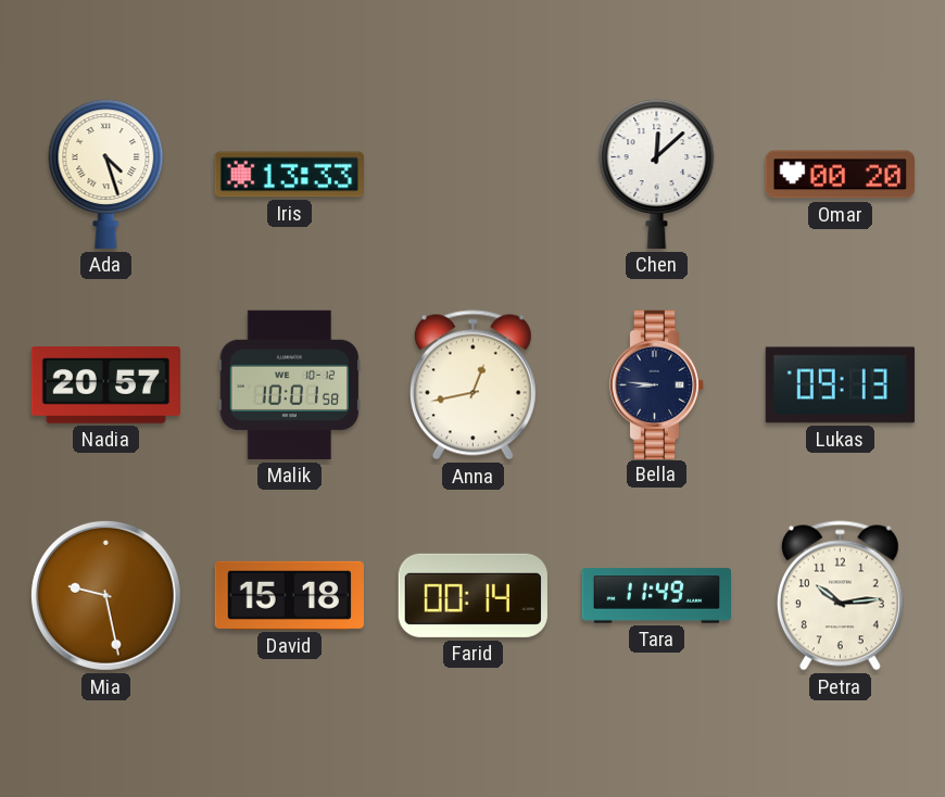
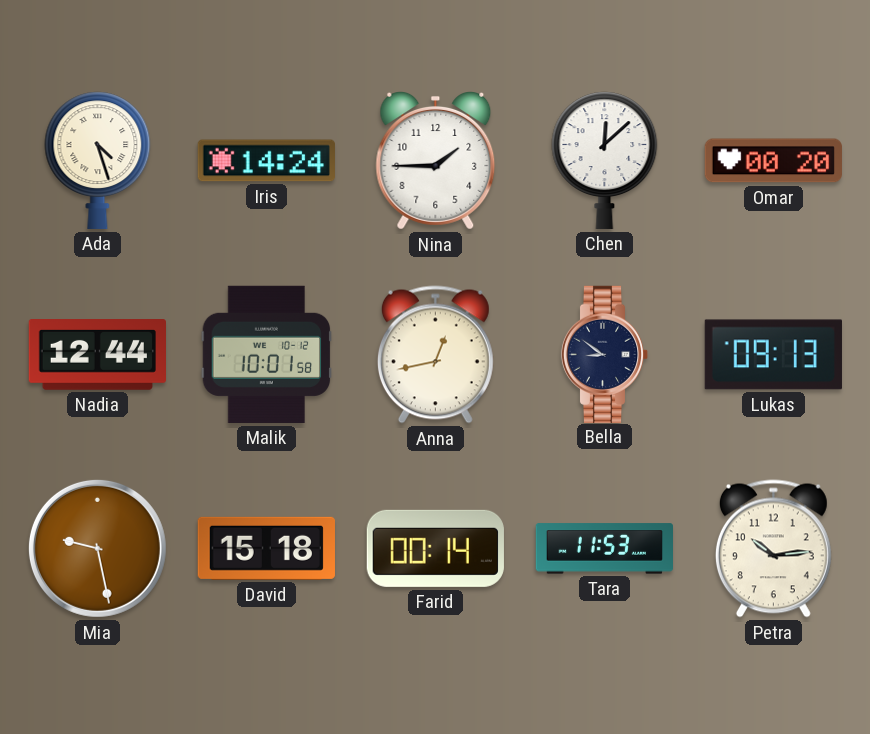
Iris: 13:33 -> 14:24
Nina: none -> 1:45
Nadia: 20:57 -> 12:44
Bella: 8:46 -> 8:51
Tara: 11:49 -> 11:53
